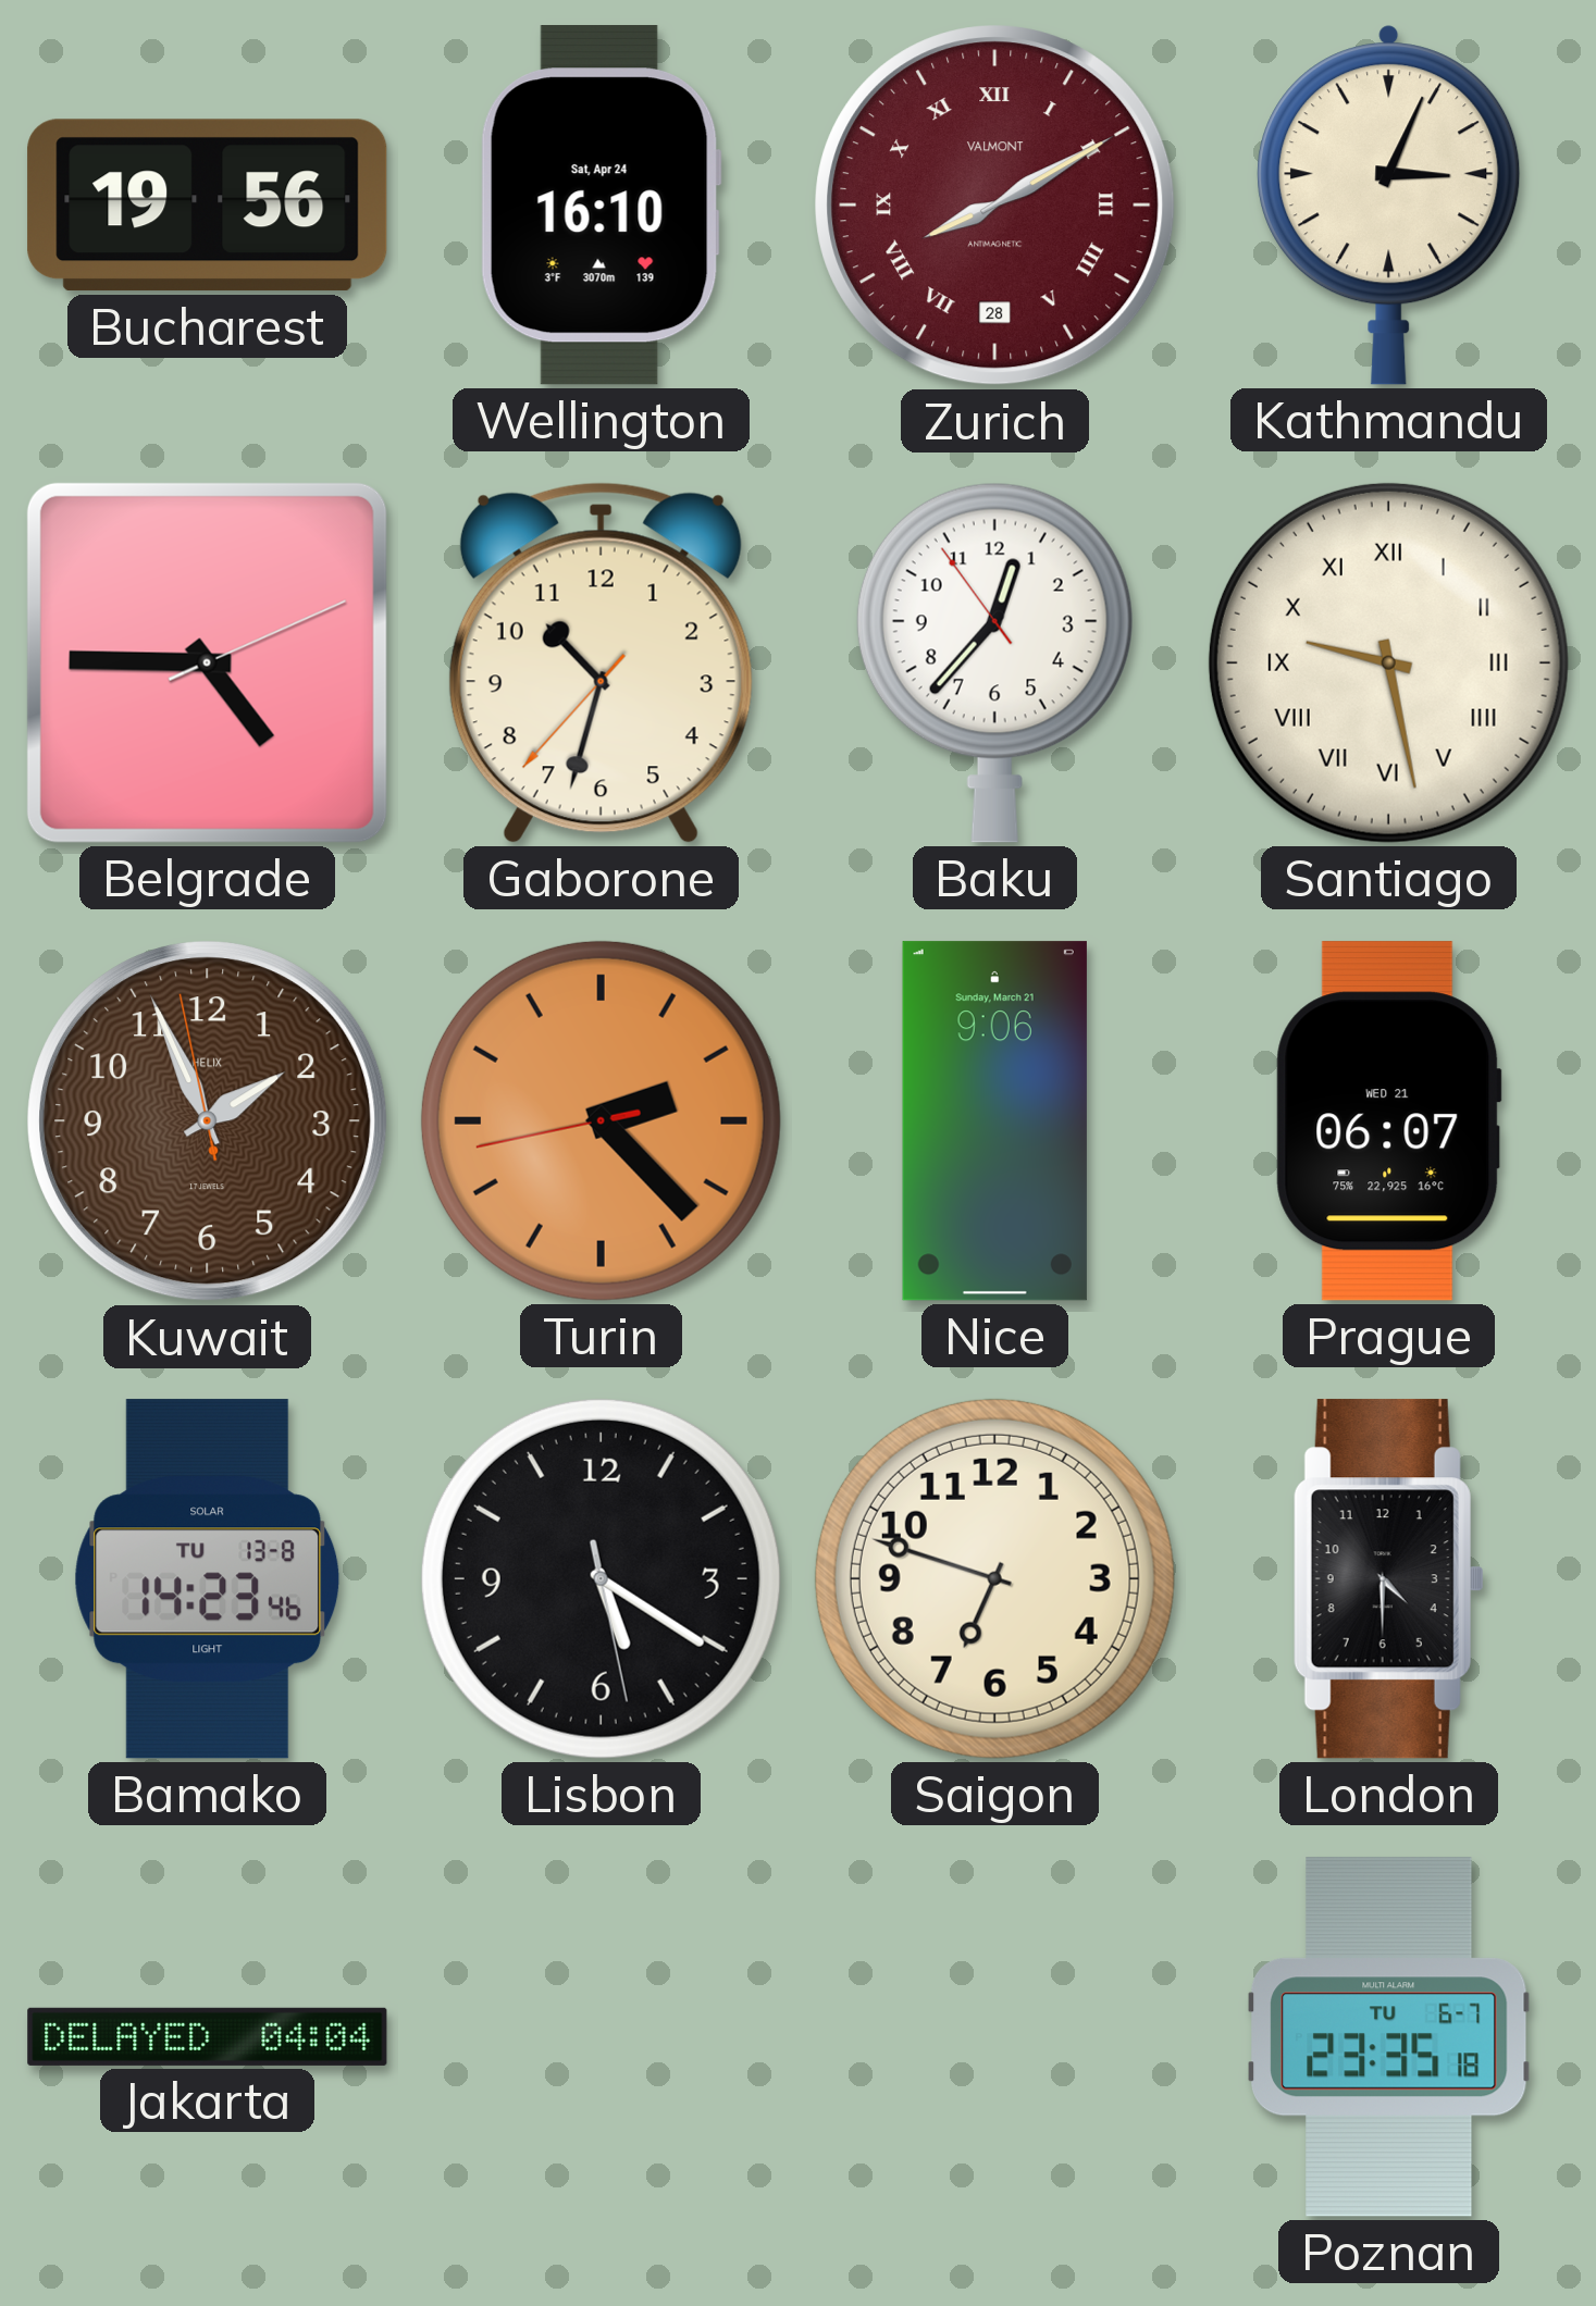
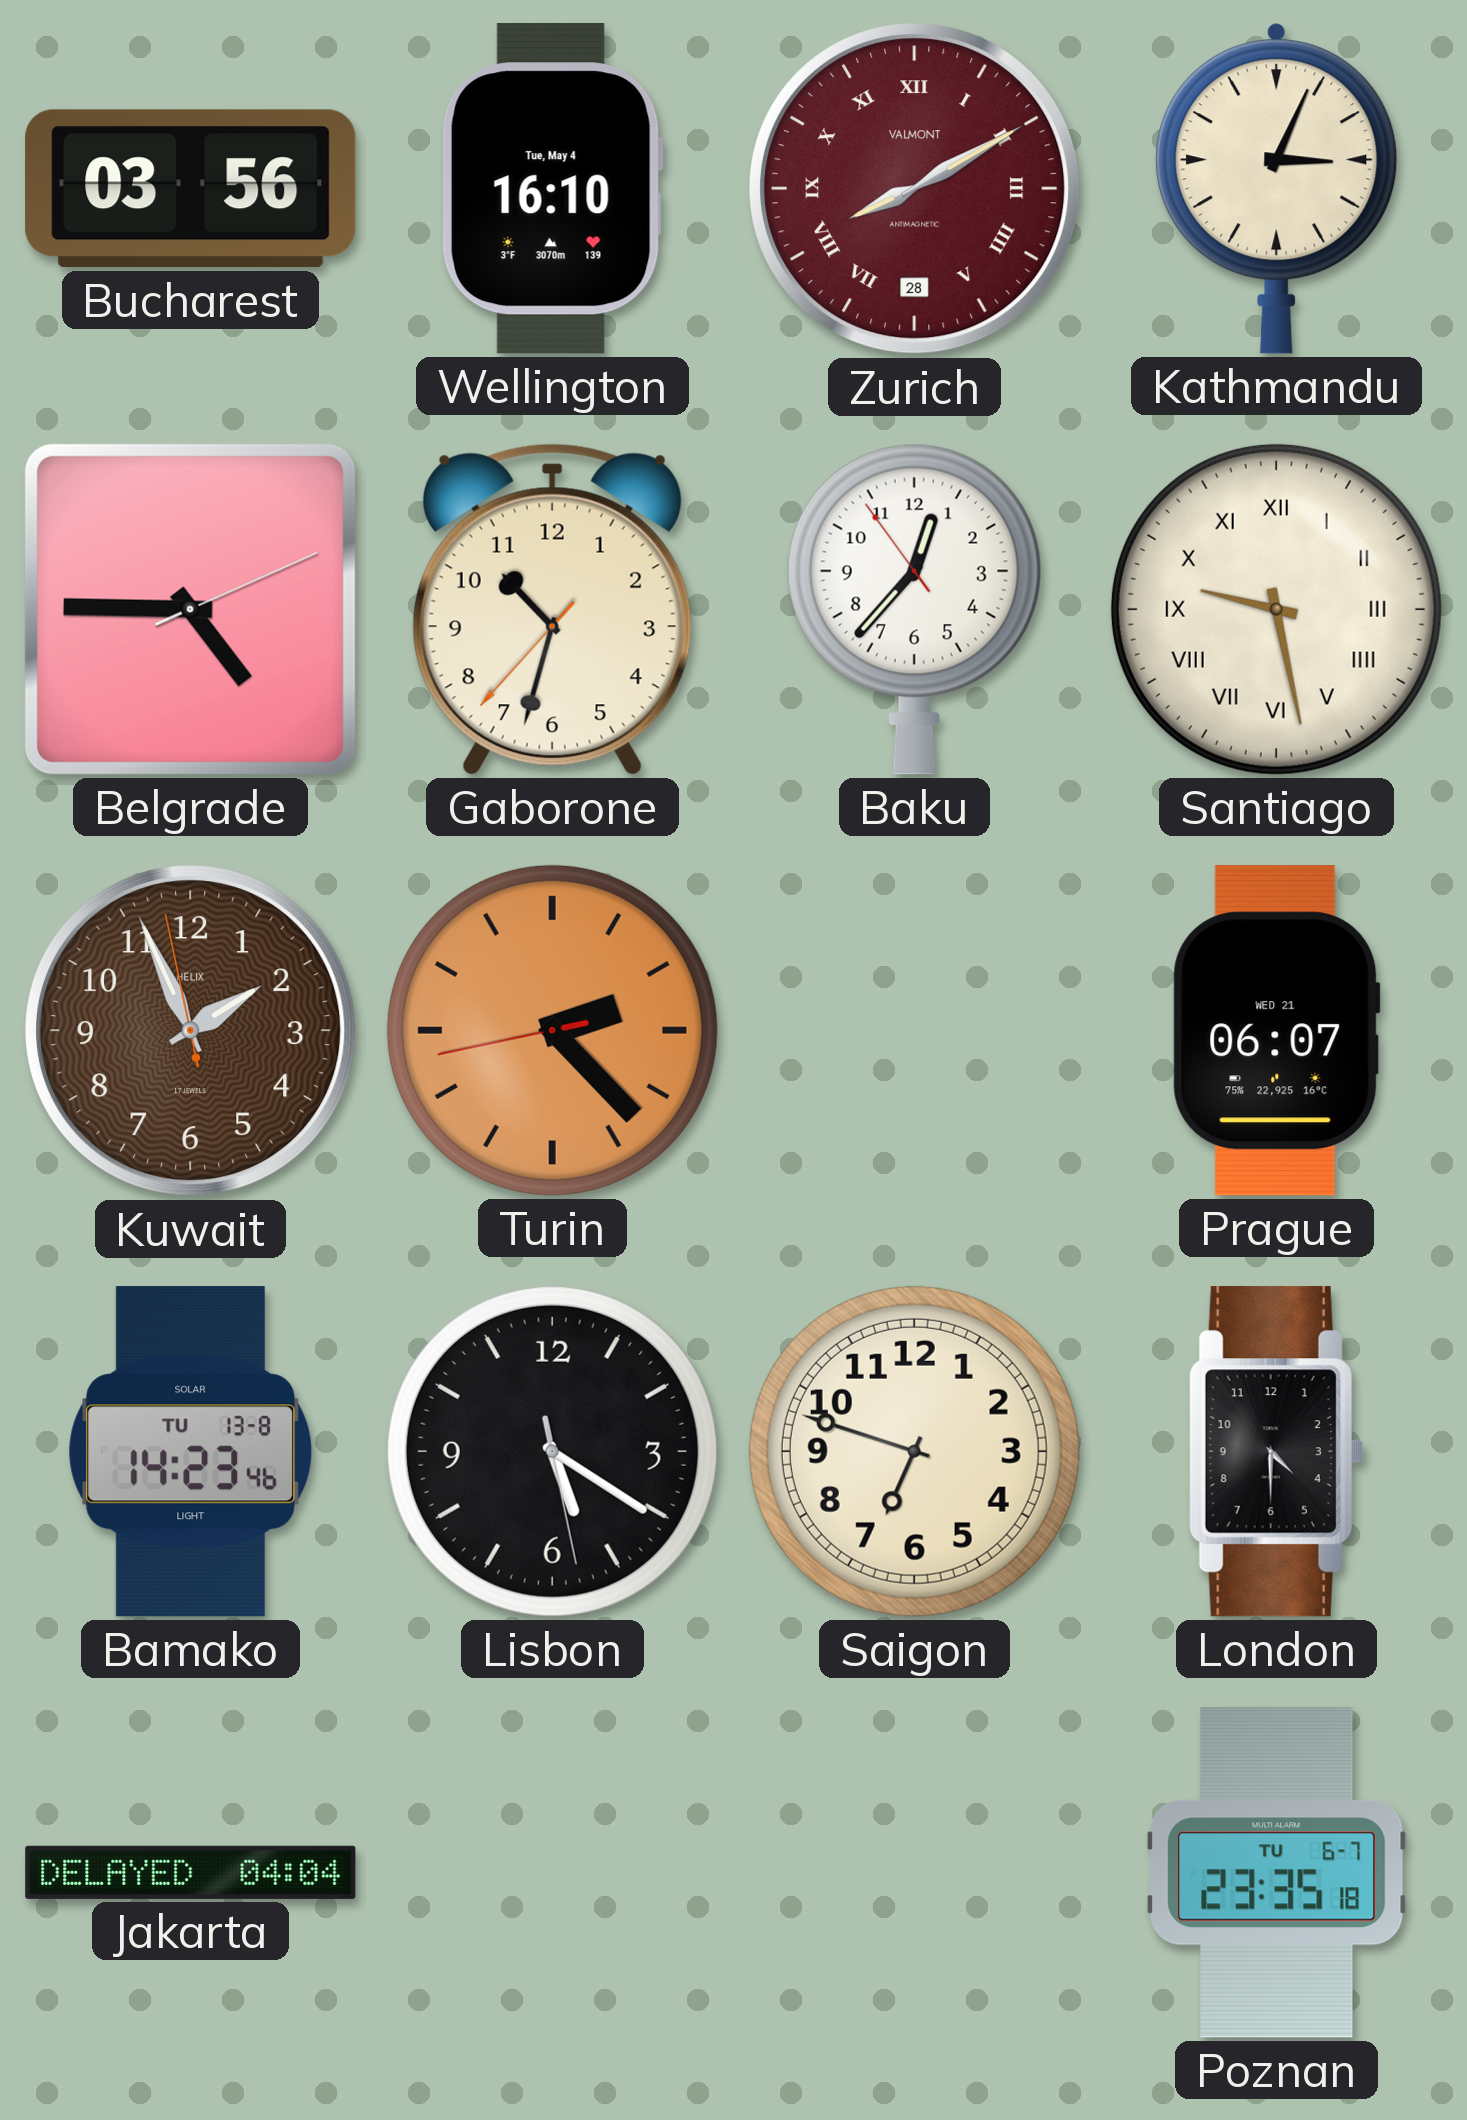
Bucharest: 19:56 -> 03:56
Wellington date: Sat, Apr 24 -> Tue, May 4
Nice: 9:06 -> none
